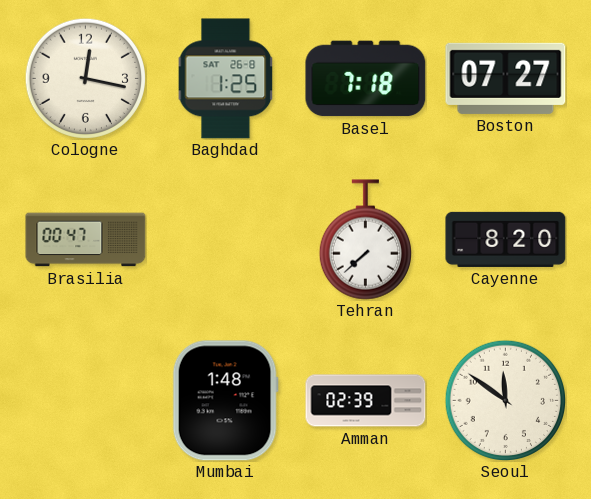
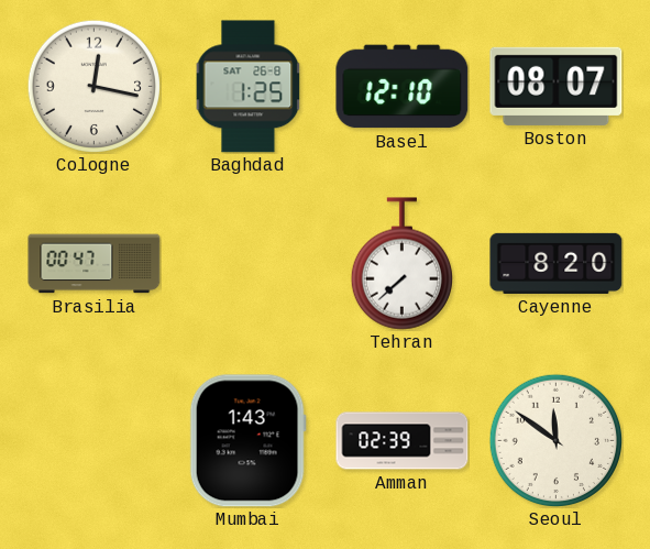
Basel: 7:18 -> 12:10
Boston: 07:27 -> 08:07
Mumbai: 1:48 -> 1:43
